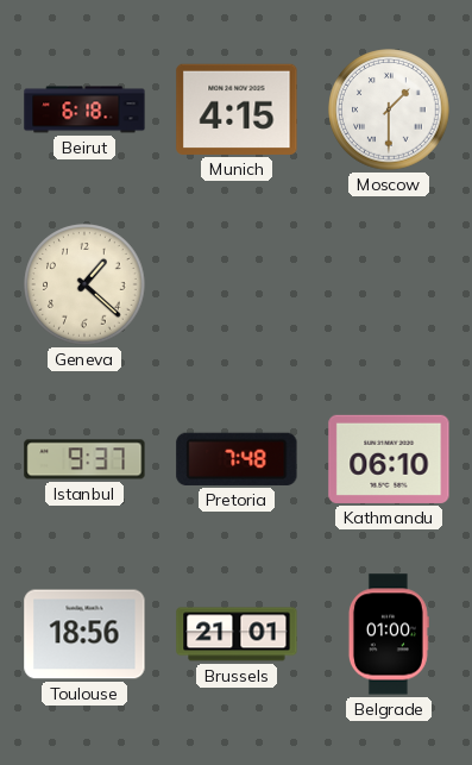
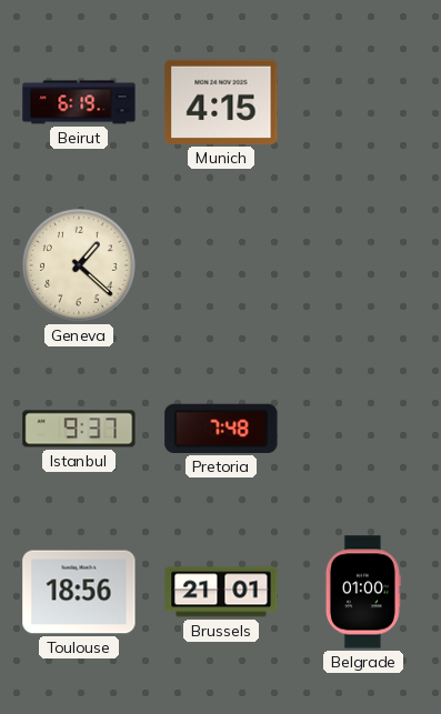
Beirut: 6:18 -> 6:19
Moscow: 1:30 -> none
Kathmandu: 06:10 -> none
